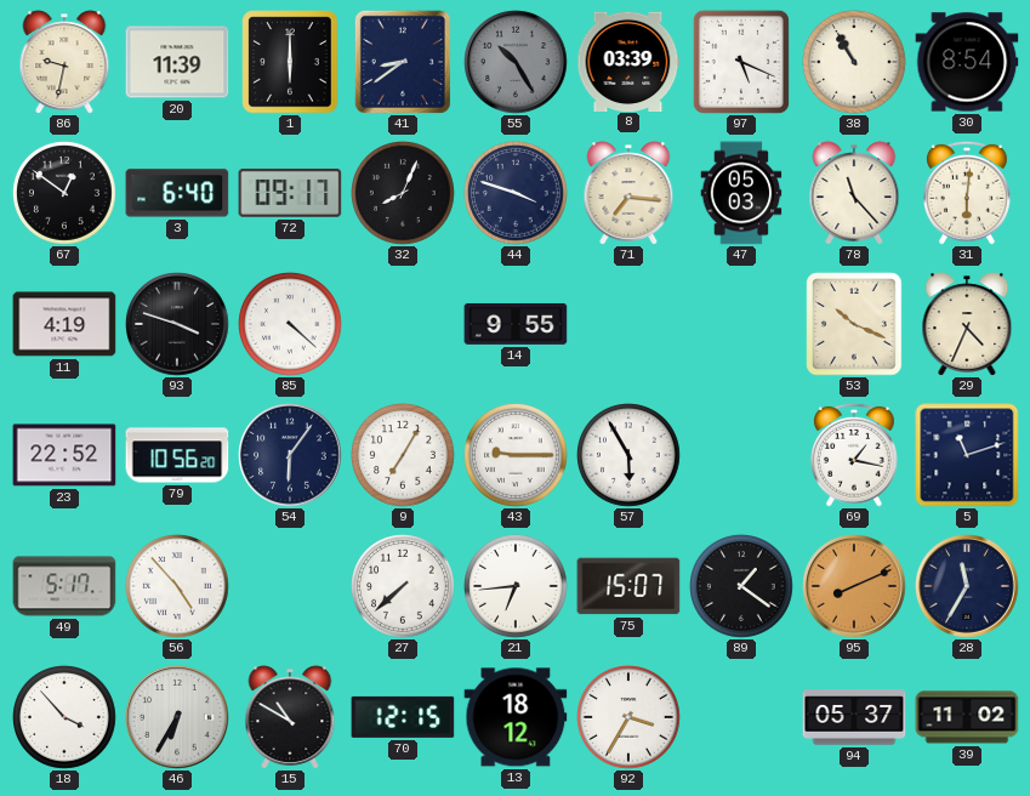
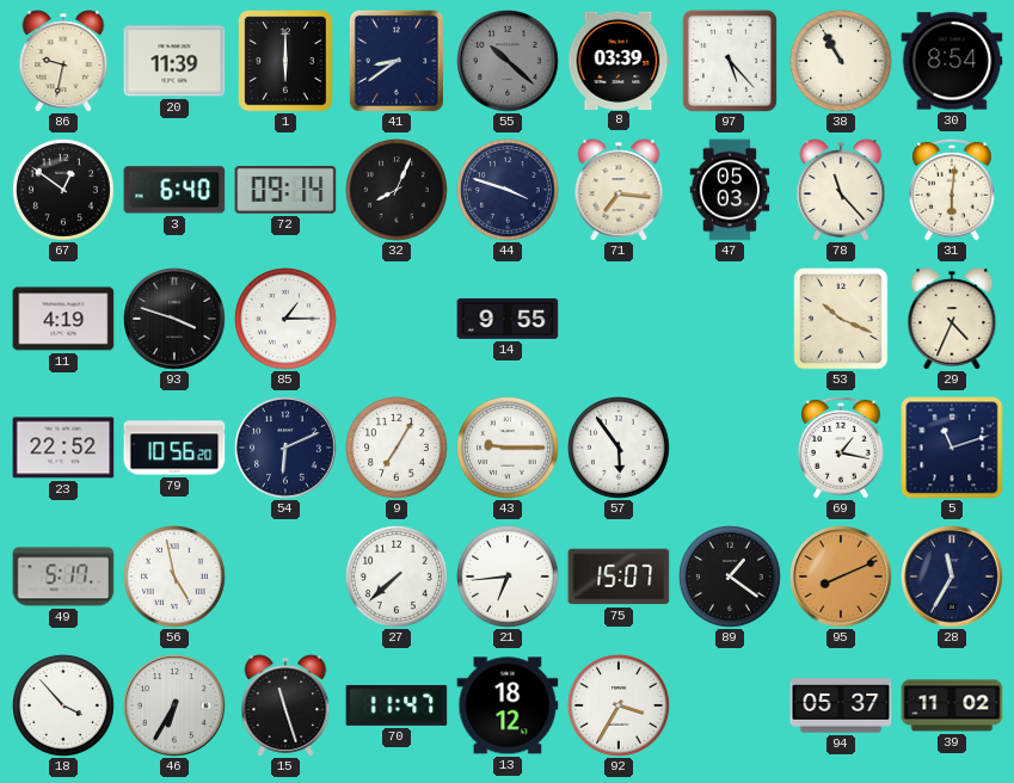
55: 10:25 -> 10:22
97: 5:19 -> 5:23
72: 09:17 -> 09:14
85: 4:22 -> 1:15
54: 6:06 -> 6:11
57: 5:55 -> 5:54
56: 4:53 -> 4:58
15: 10:50 -> 11:27
70: 12:15 -> 11:47
